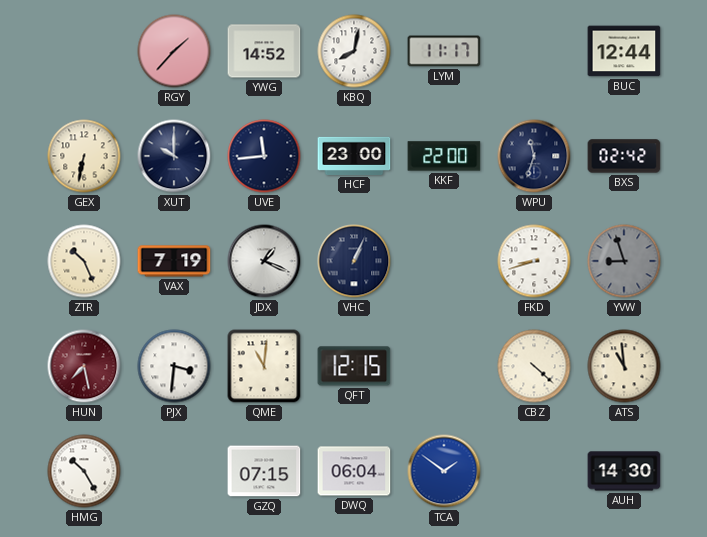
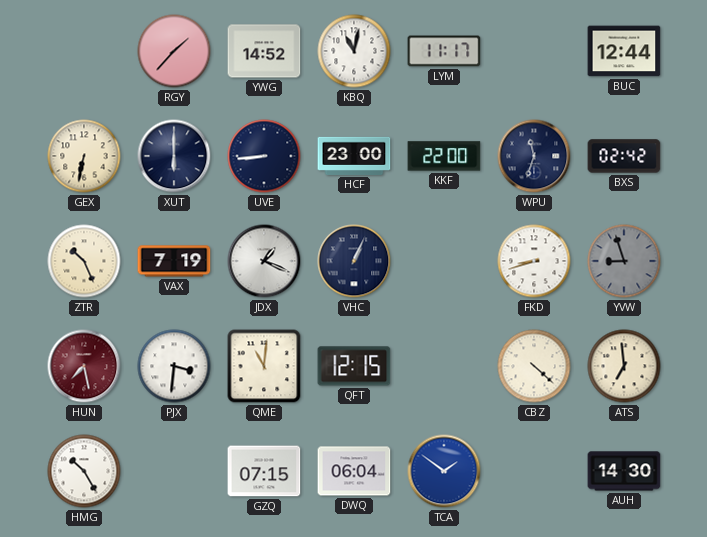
KBQ: 8:02 -> 11:02
XUT: 10:00 -> 6:00
UVE: 11:44 -> 8:44
ATS: 10:59 -> 6:59
